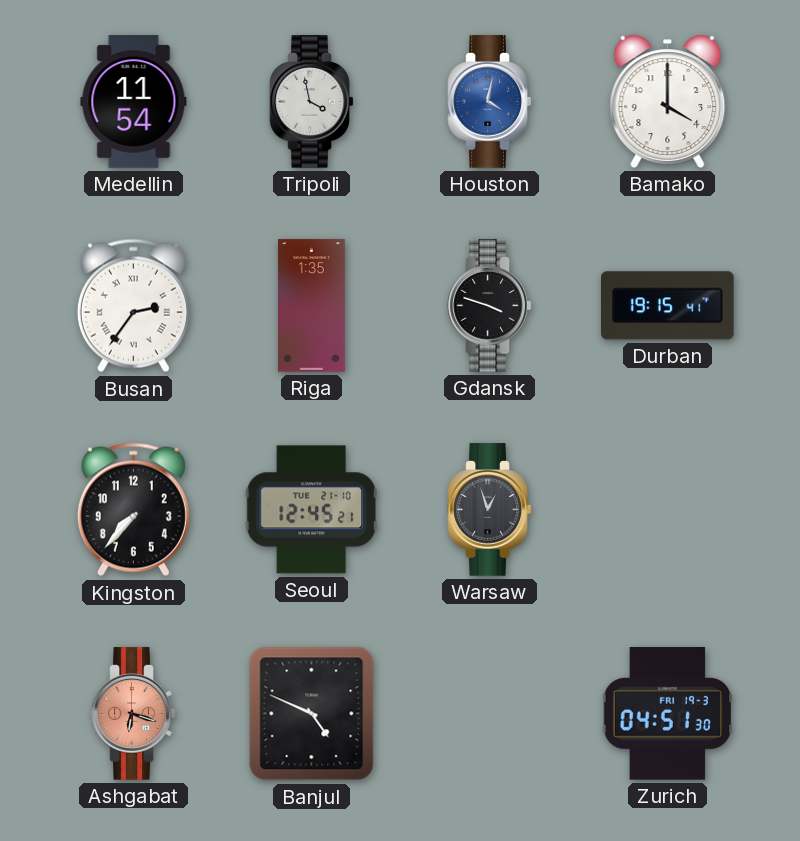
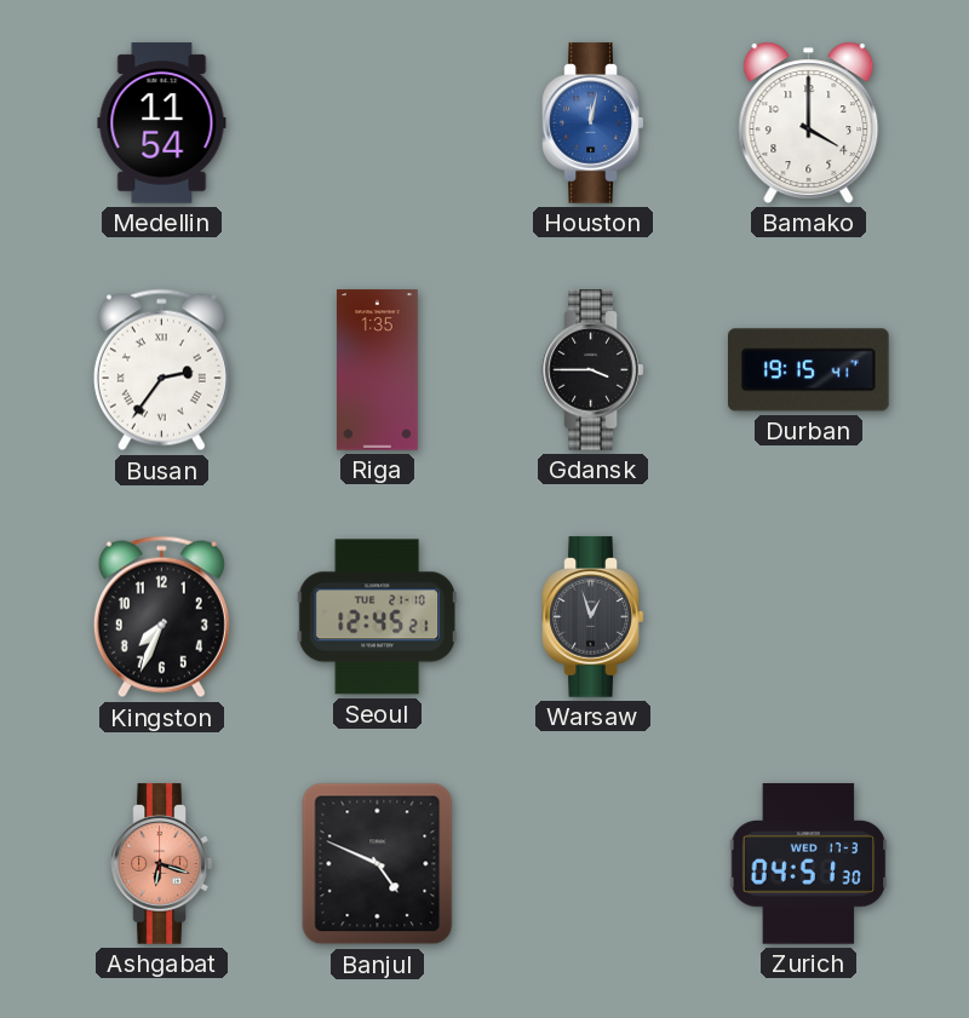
Tripoli: 3:58 -> none
Houston: 4:02 -> 12:02
Gdansk: 3:48 -> 3:45
Kingston: 7:37 -> 7:34
Zurich date: FRI 19-3 -> WED 17-3
